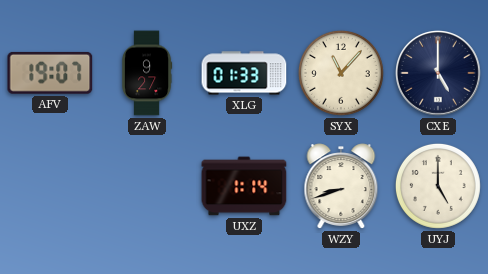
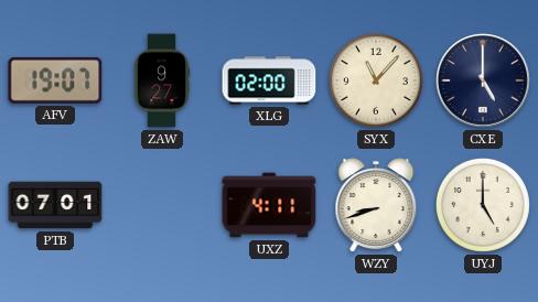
XLG: 01:33 -> 02:00
PTB: none -> 07:01
UXZ: 1:14 -> 4:11
